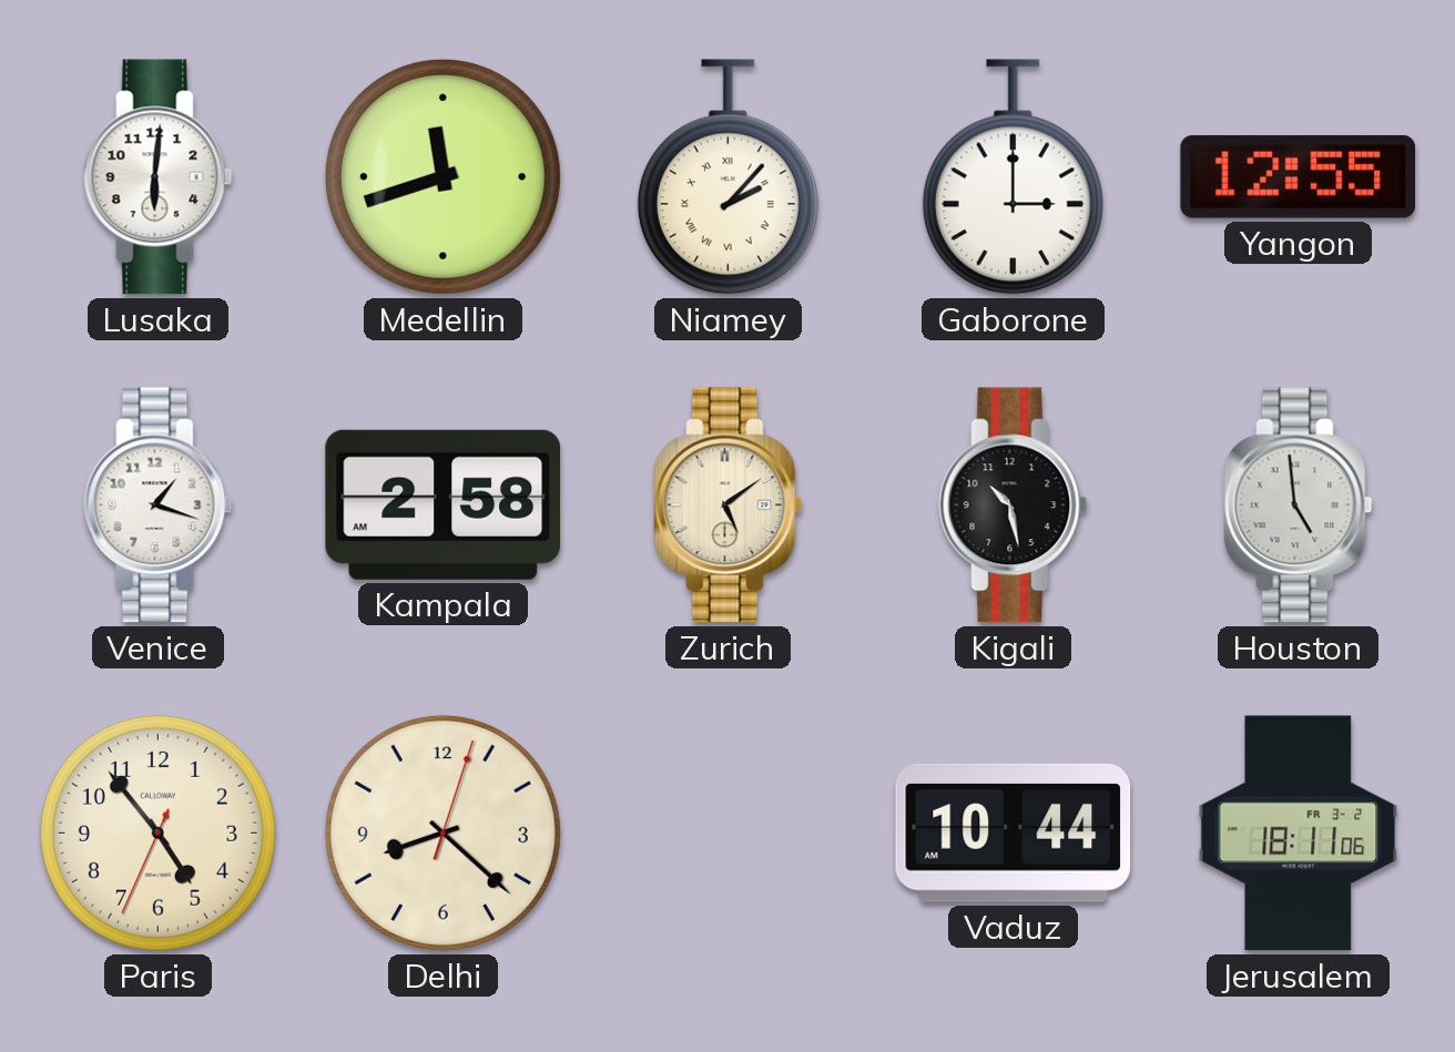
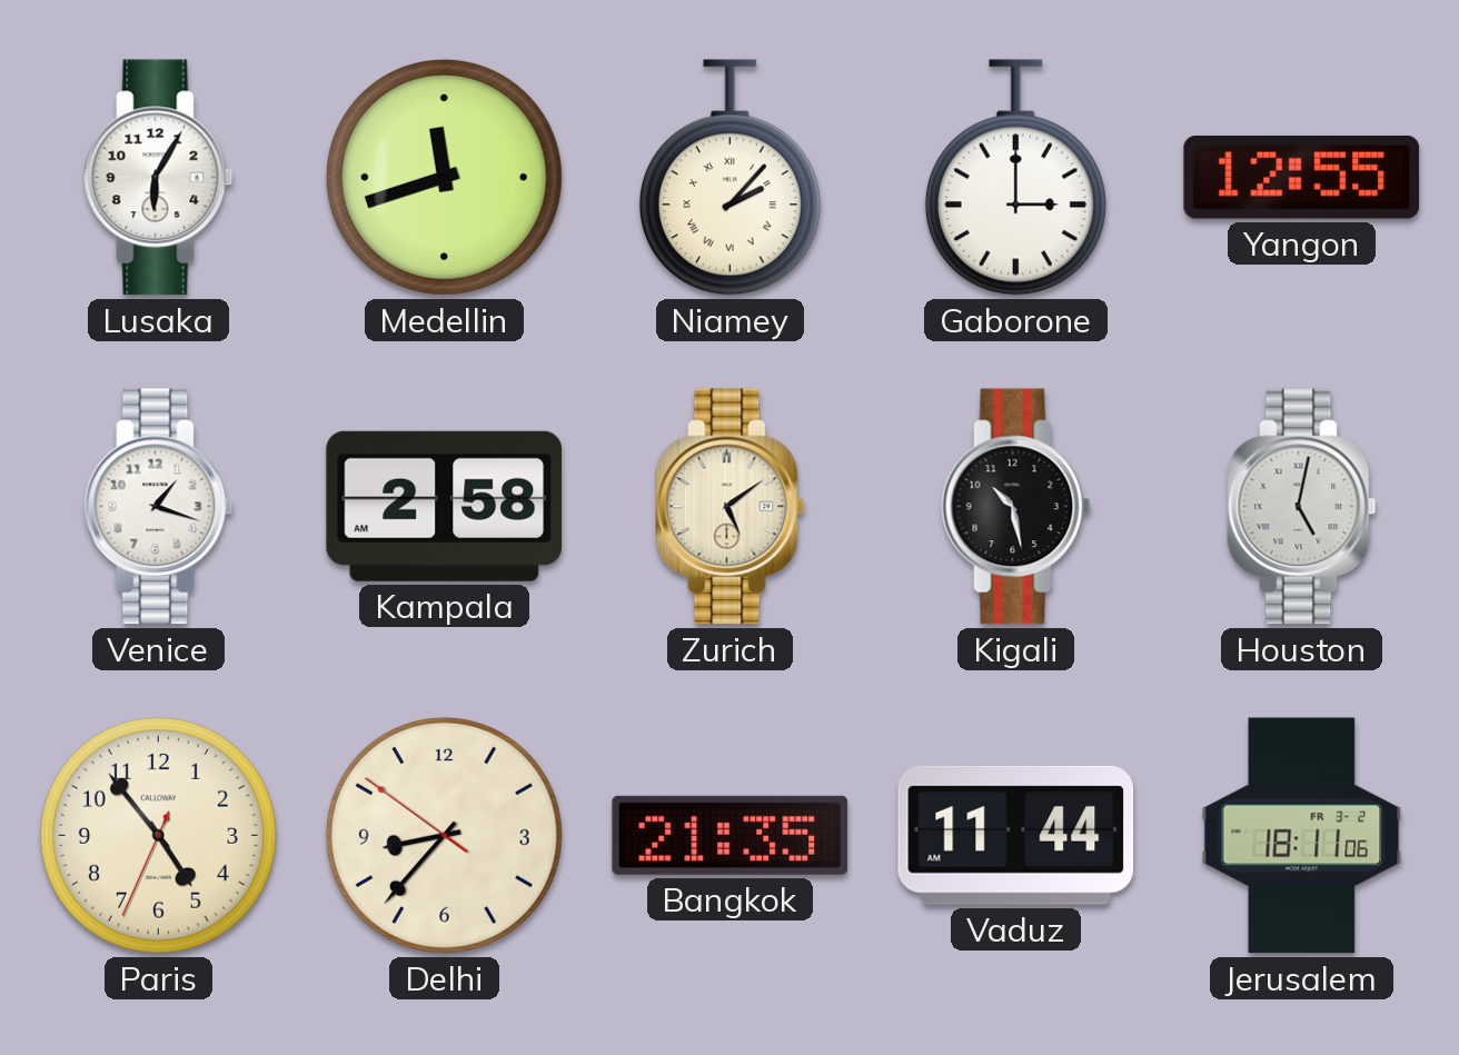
Lusaka: 6:01 -> 6:05
Houston: 4:59 -> 5:02
Delhi: 8:22 -> 8:36
Bangkok: none -> 21:35
Vaduz: 10:44 -> 11:44
